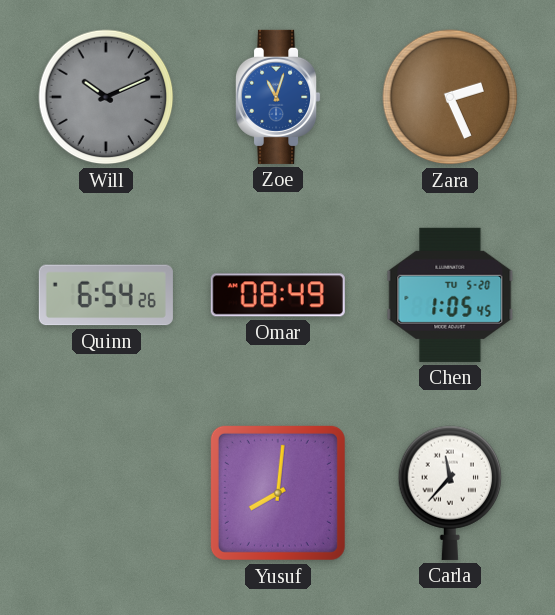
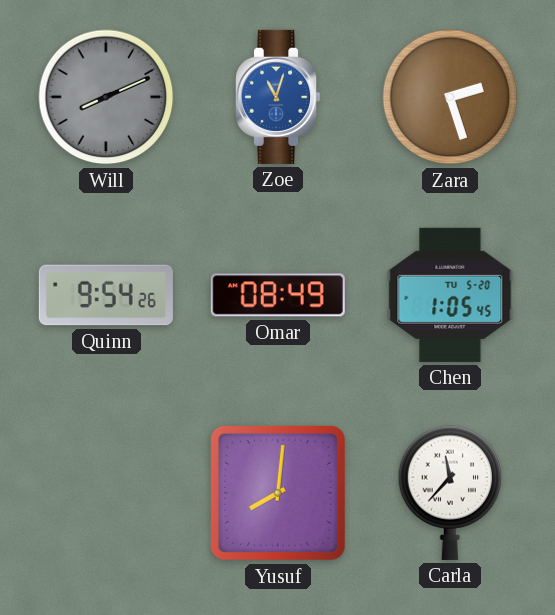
Will: 10:11 -> 8:11
Zara: 2:26 -> 2:27
Quinn: 6:54 -> 9:54
